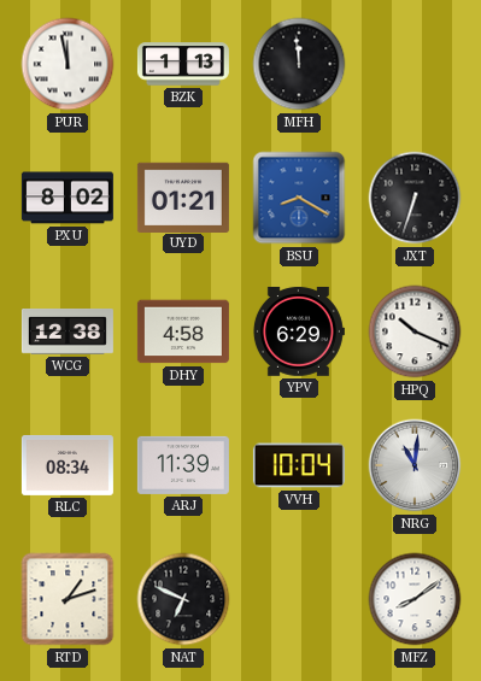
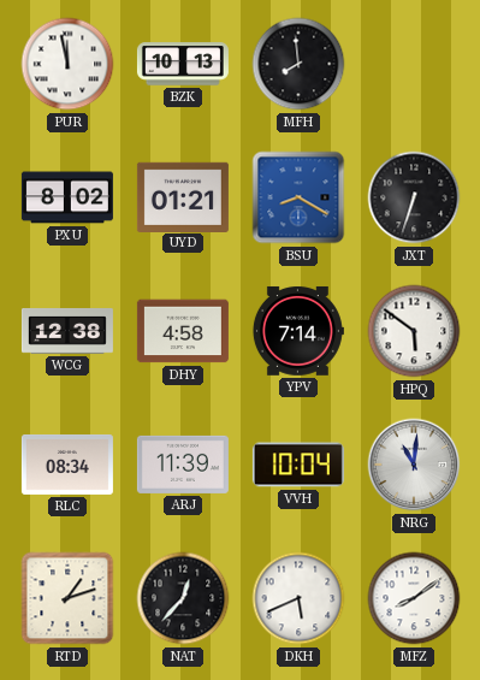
BZK: 1:13 -> 10:13
MFH: 11:59 -> 7:59
YPV: 6:29 -> 7:14
HPQ: 10:19 -> 5:51
NAT: 6:49 -> 12:37
DKH: none -> 5:41
